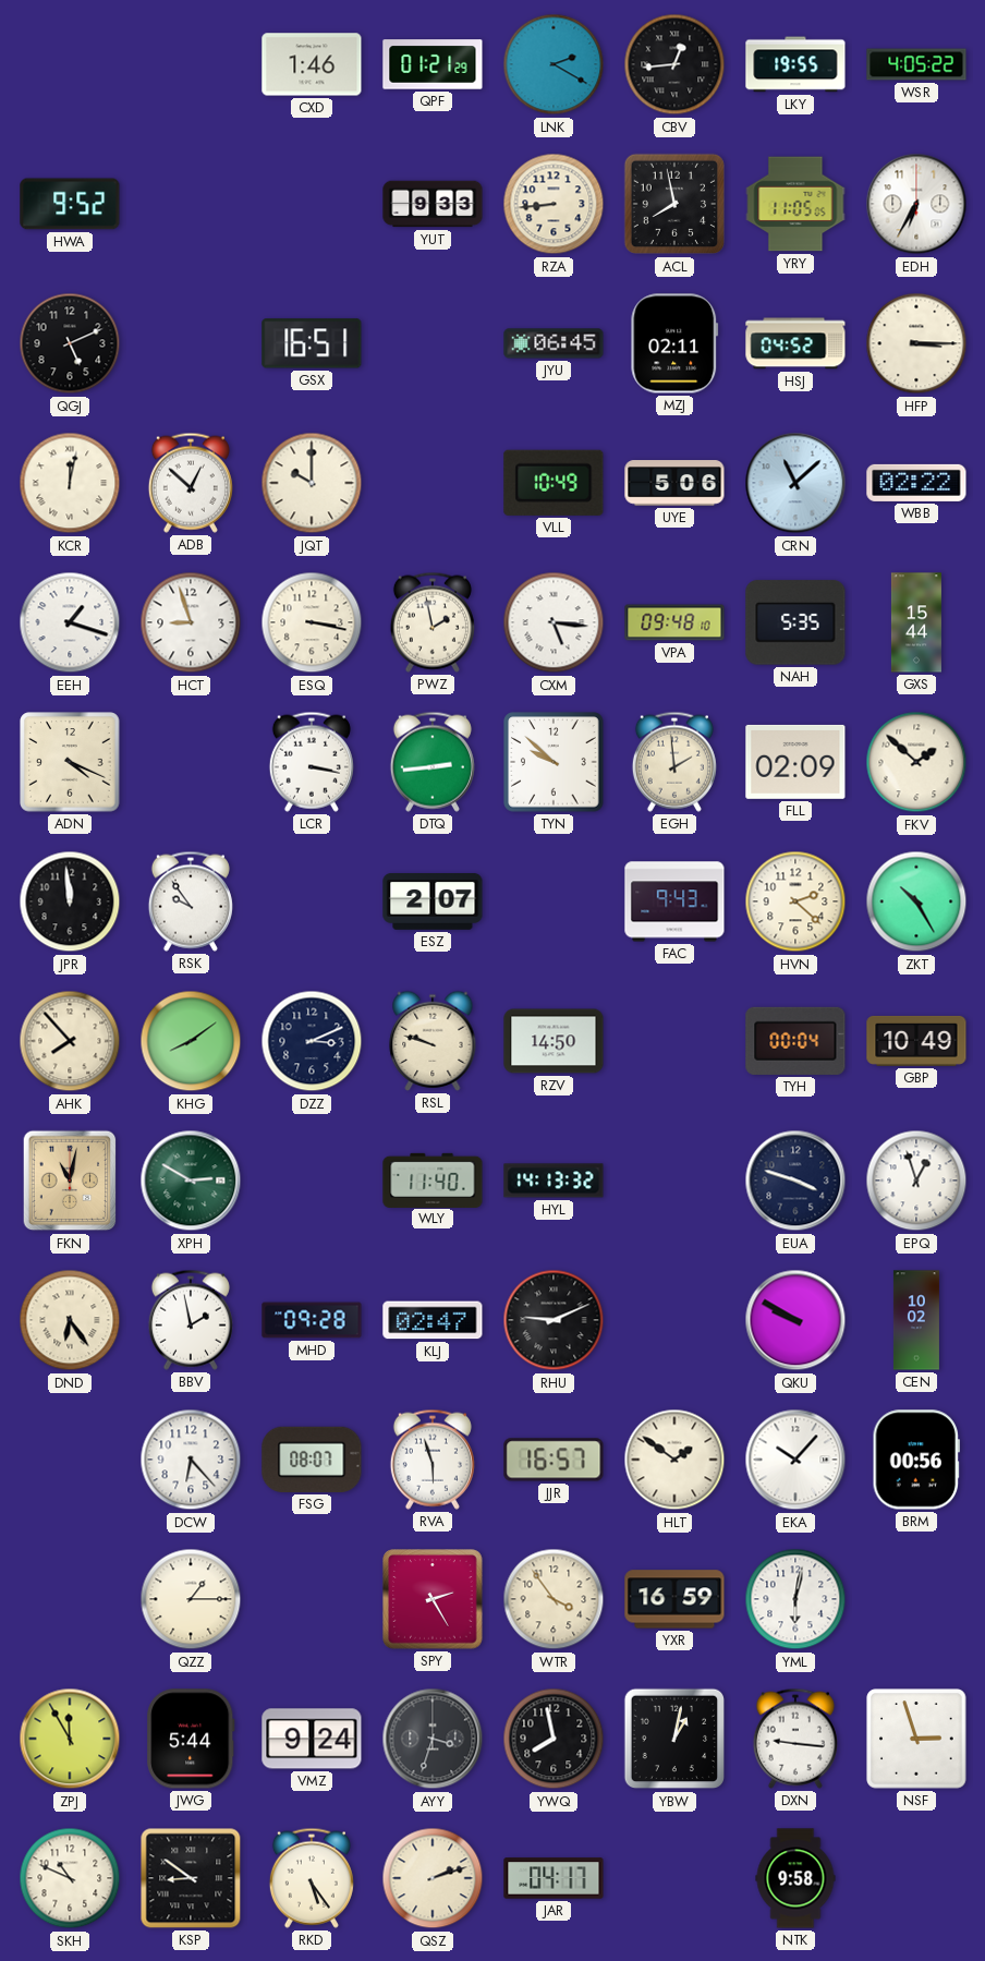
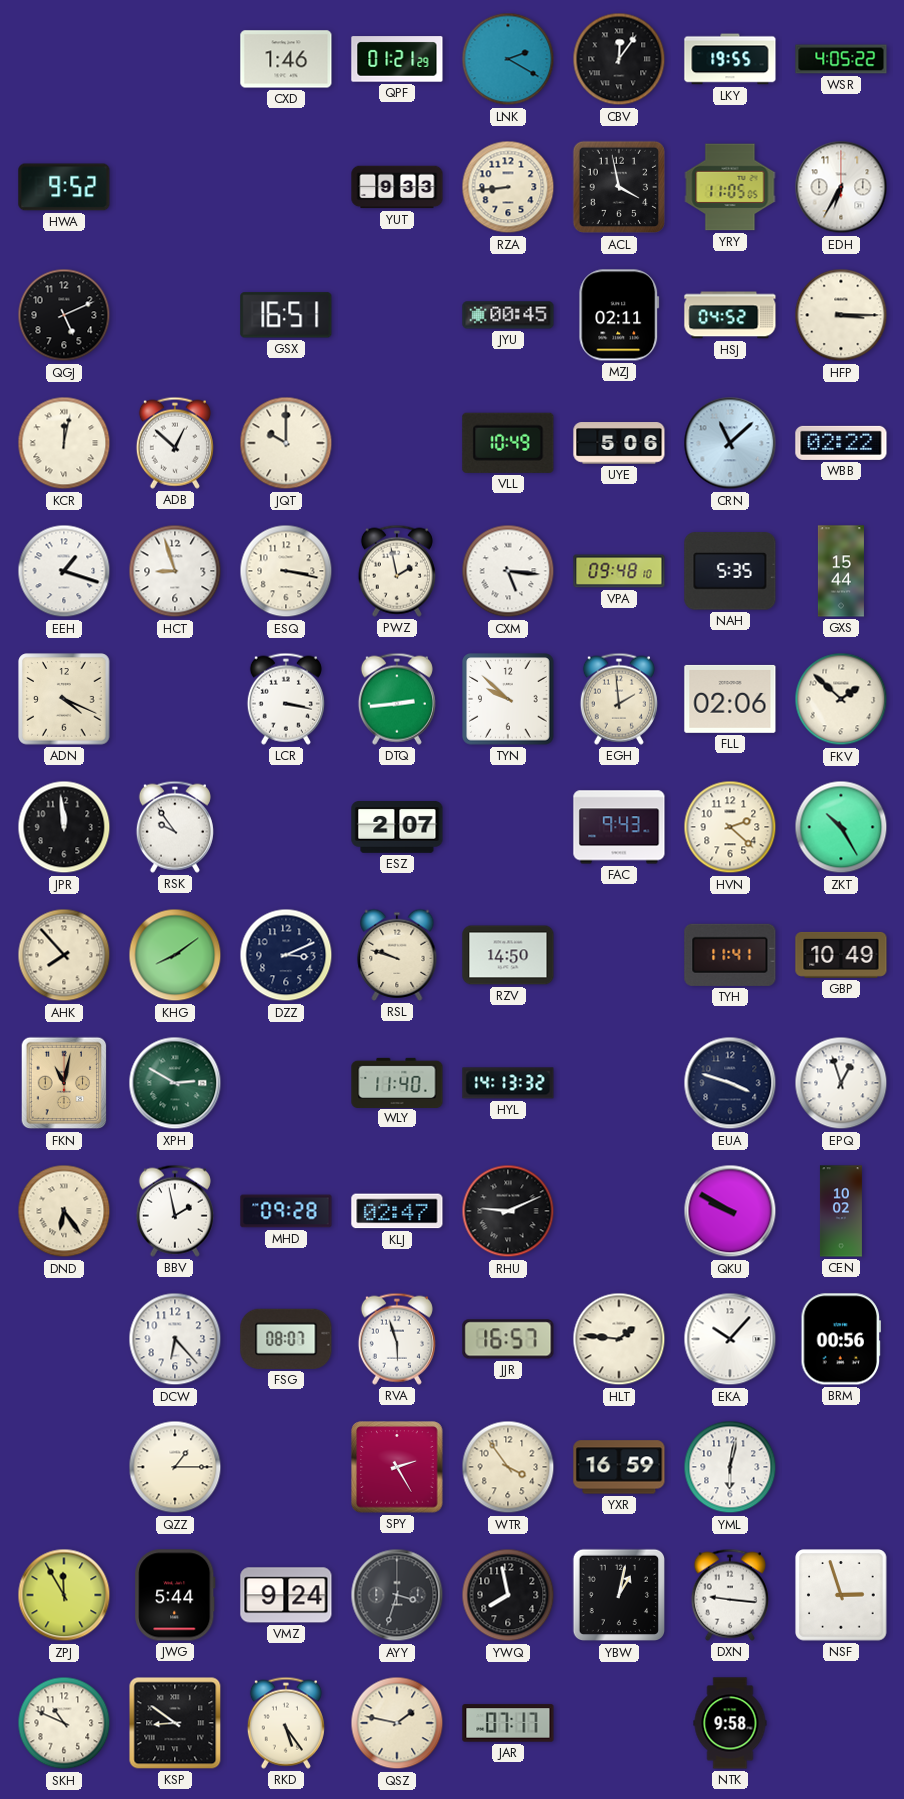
CBV: 12:44 -> 12:06
ACL: 7:58 -> 3:58
JYU: 06:45 -> 00:45
FLL: 02:09 -> 02:06
TYH: 00:04 -> 11:41
HLT: 1:51 -> 1:46
QSZ: 2:12 -> 1:47
JAR: 04:17 -> 07:17
